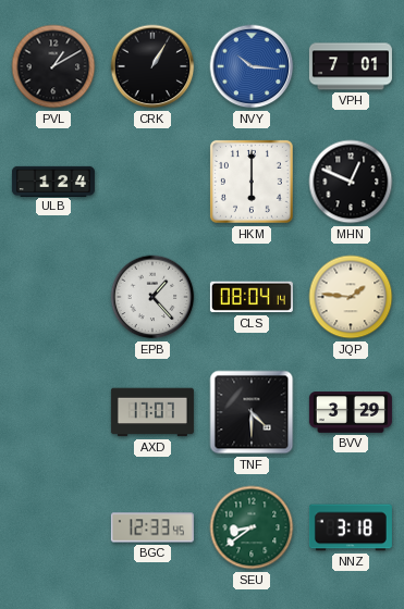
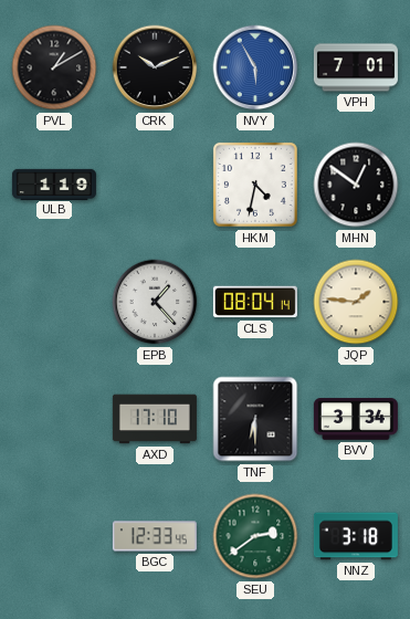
CRK: 1:05 -> 10:11
NVY: 10:16 -> 5:55
ULB: 1:24 -> 1:19
HKM: 6:00 -> 4:32
MHN: 12:49 -> 12:51
AXD: 17:07 -> 17:10
TNF: 4:30 -> 6:30
BVV: 3:29 -> 3:34
SEU: 8:39 -> 2:39
